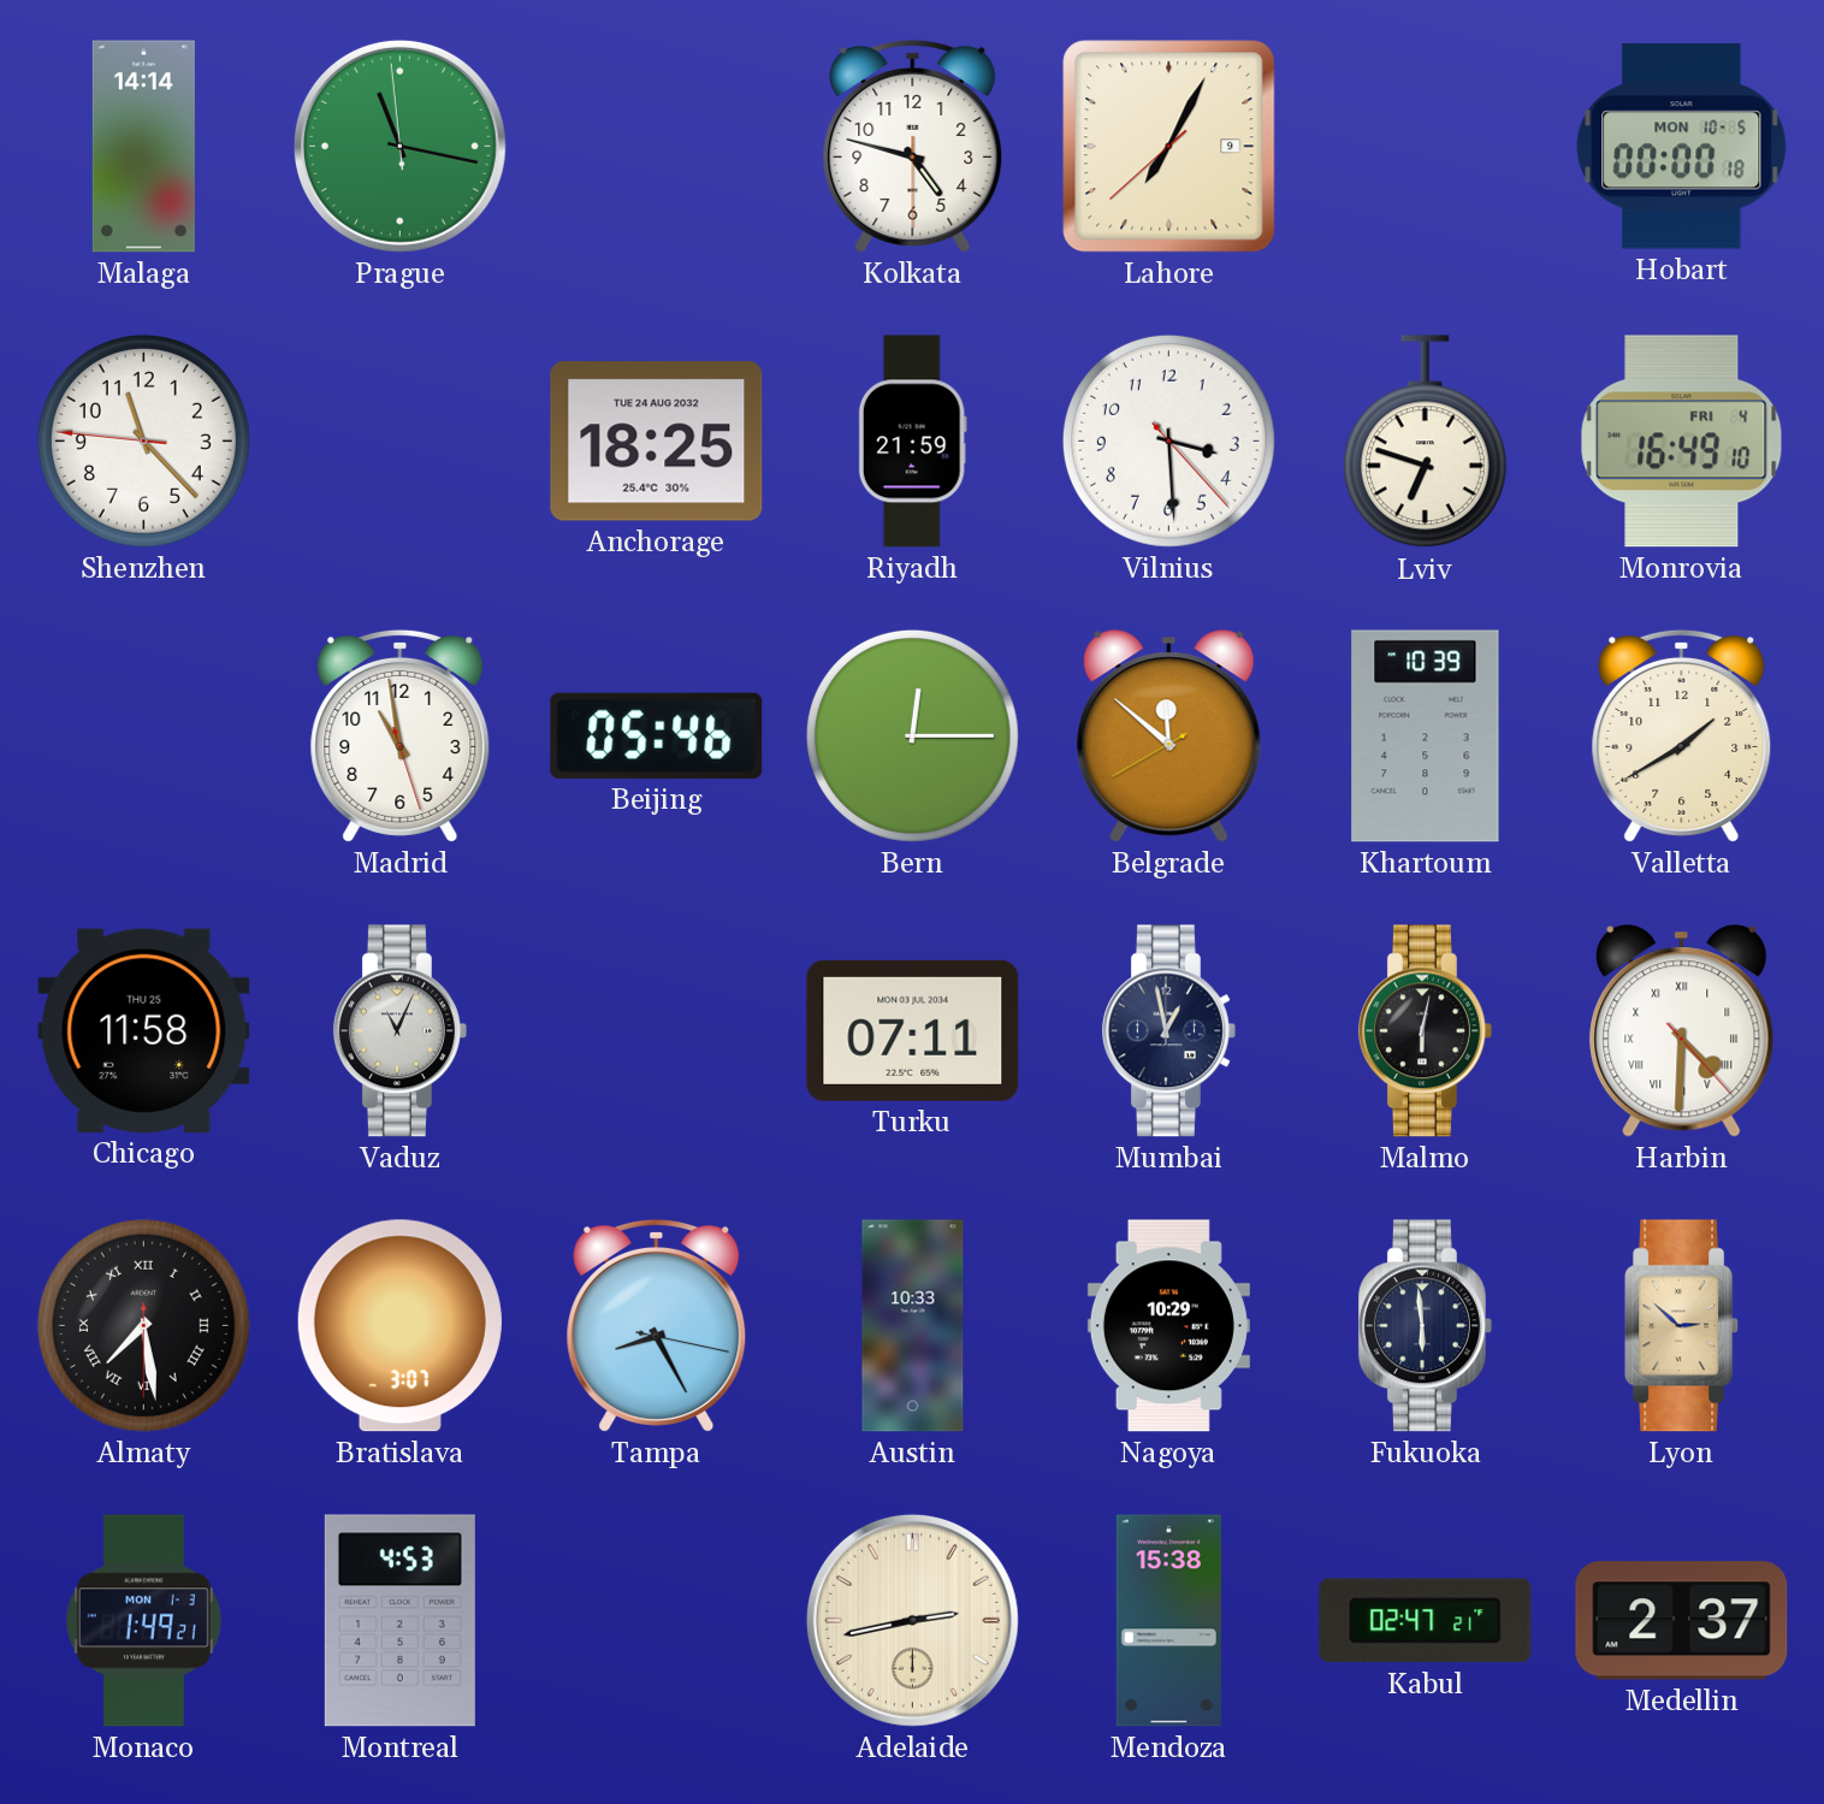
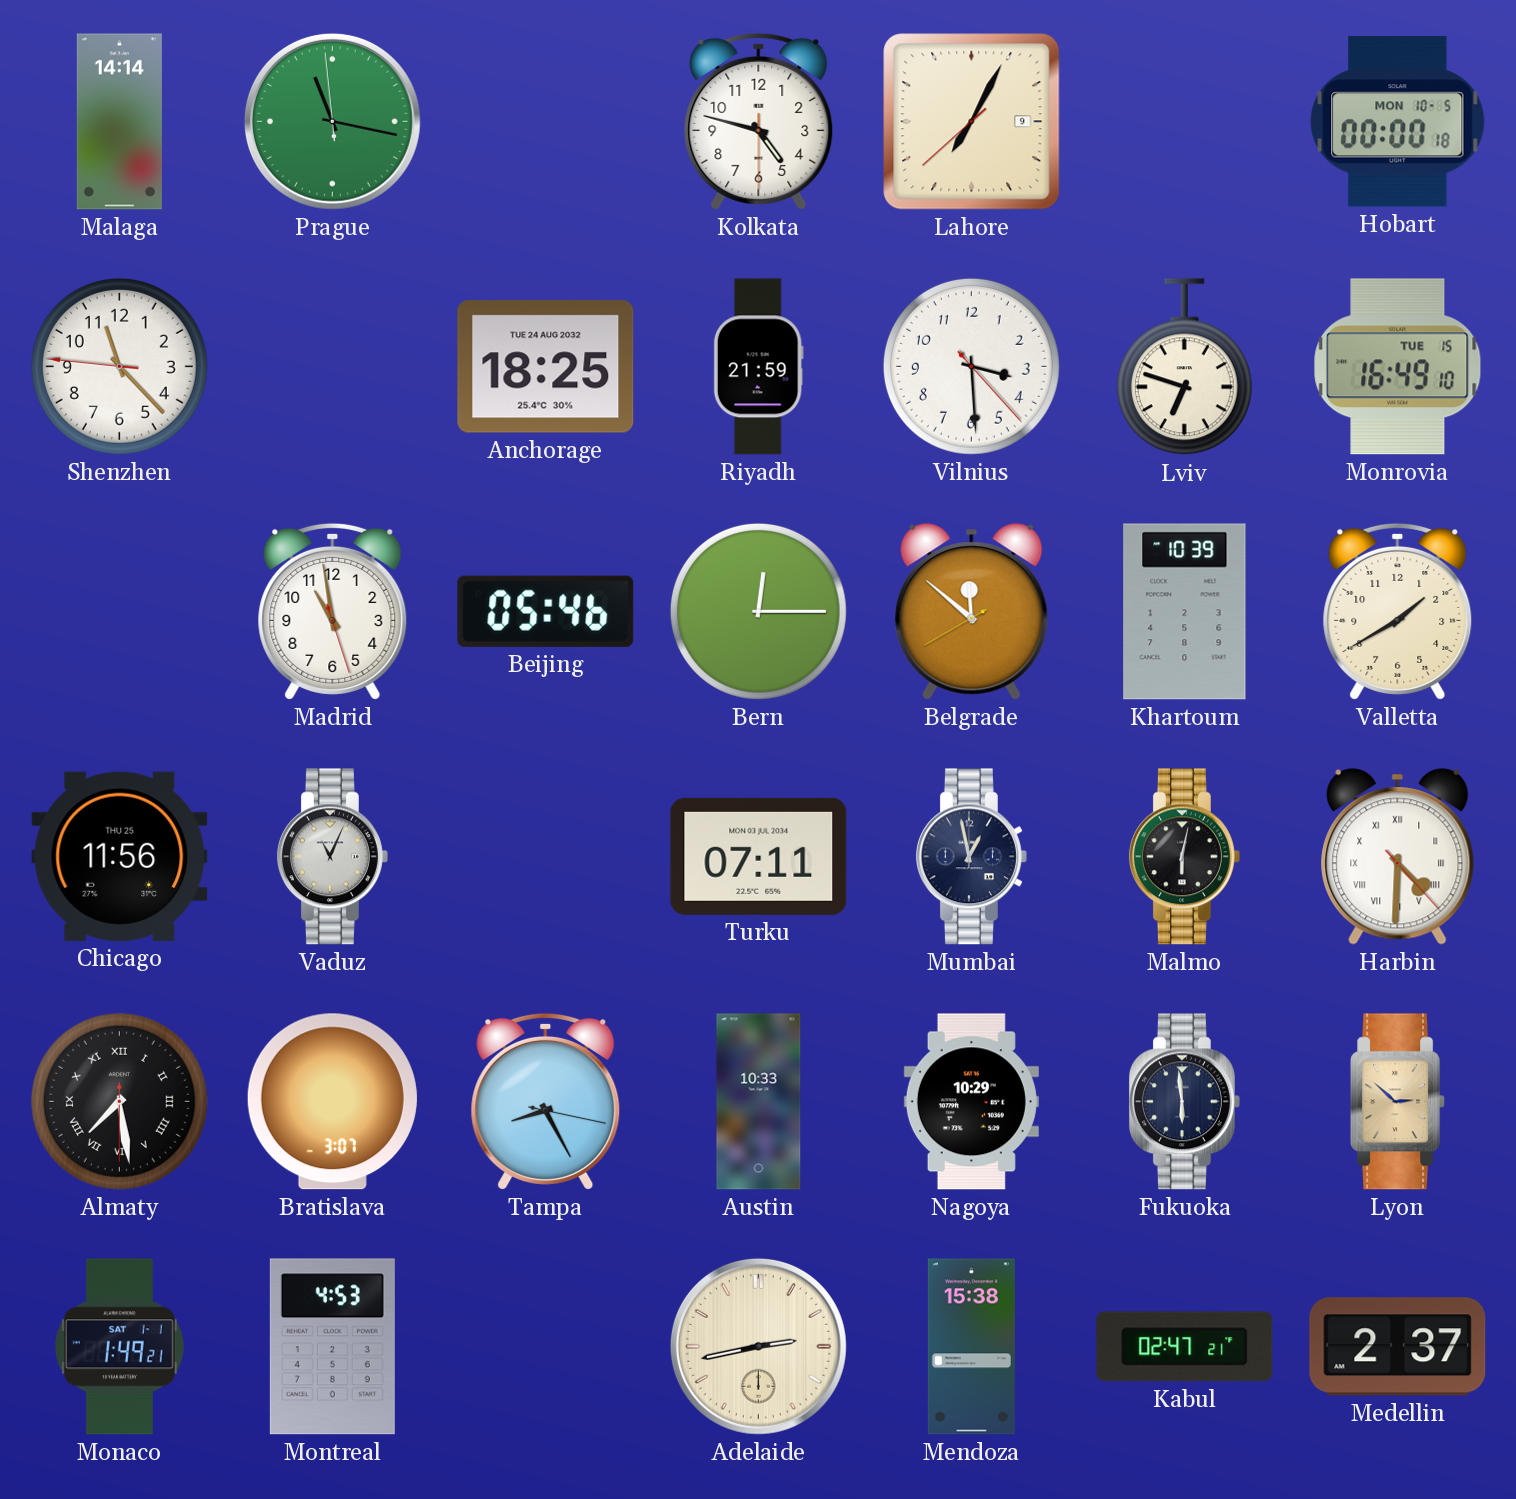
Monrovia date: FRI 4 -> TUE 15
Chicago: 11:58 -> 11:56
Monaco date: MON 1-3 -> SAT 1-1
